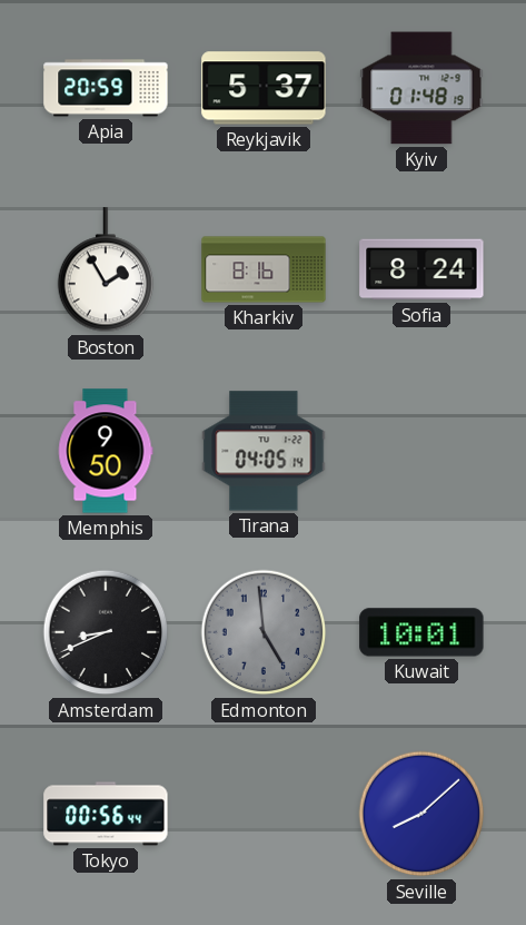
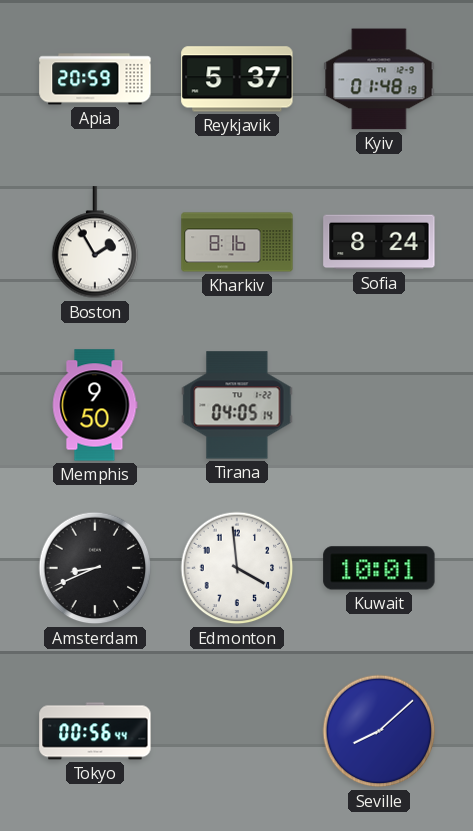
Edmonton: 4:59 -> 3:59
Edmonton dial: grey -> white
